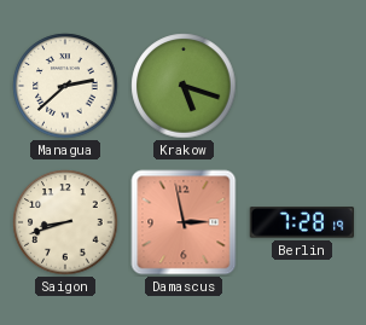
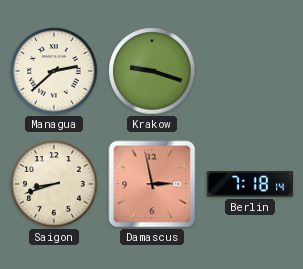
Krakow: 5:18 -> 9:18
Berlin: 7:28 -> 7:18
